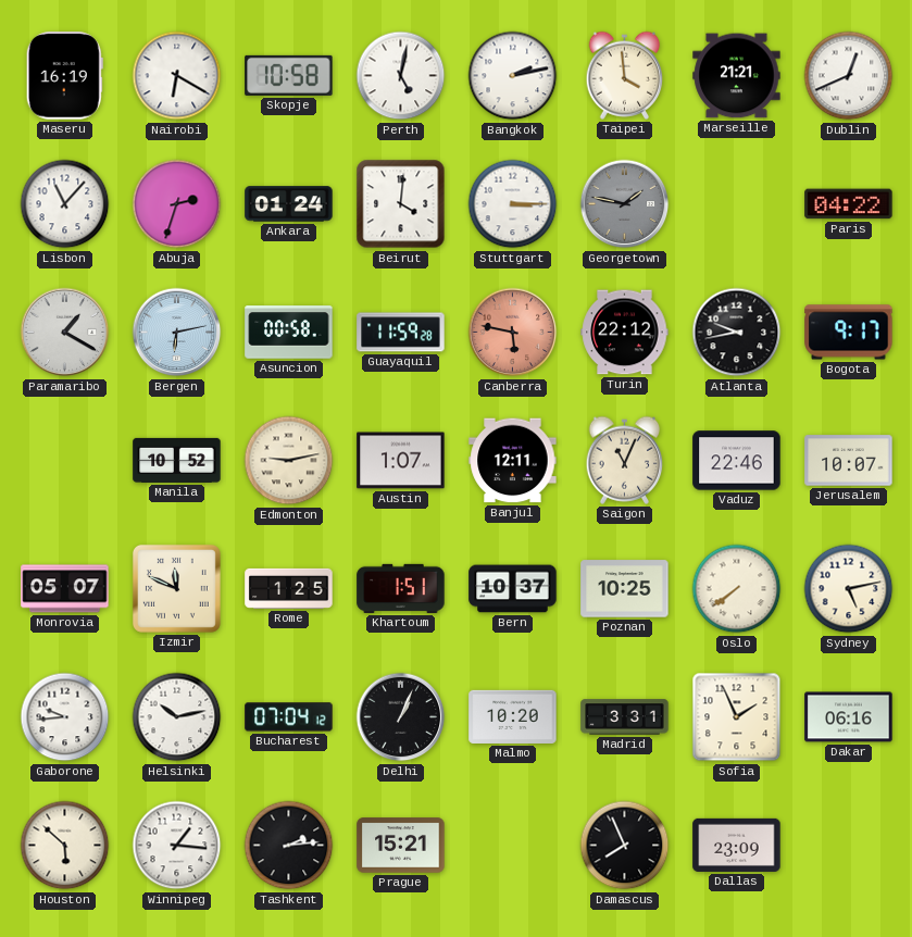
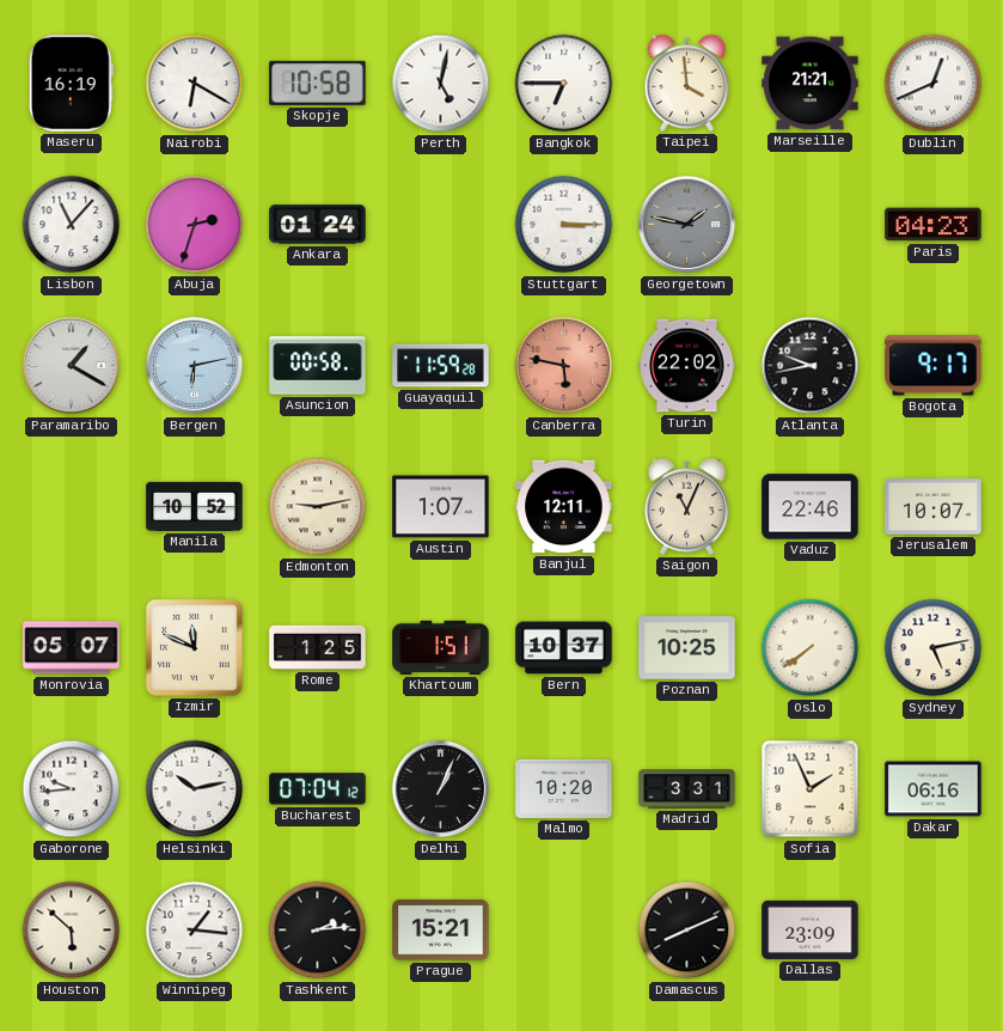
Bangkok: 2:13 -> 6:45
Beirut: 4:01 -> none
Paris: 04:22 -> 04:23
Turin: 22:12 -> 22:02
Damascus: 7:56 -> 8:11
